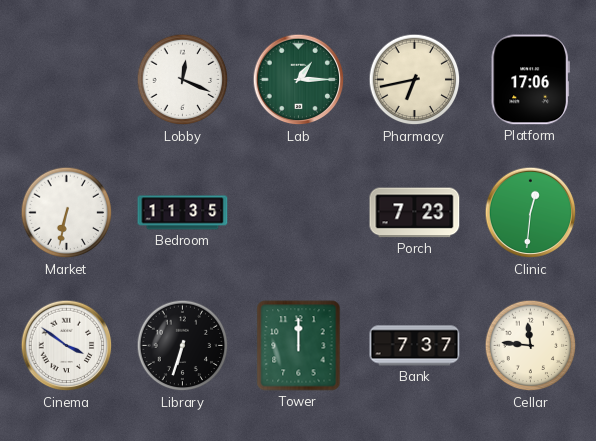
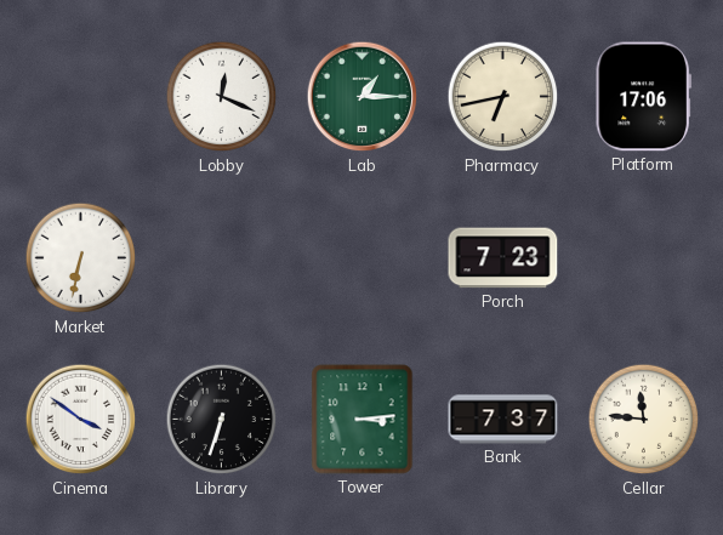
Bedroom: 11:35 -> none
Clinic: 12:31 -> none
Tower: 12:00 -> 3:14
